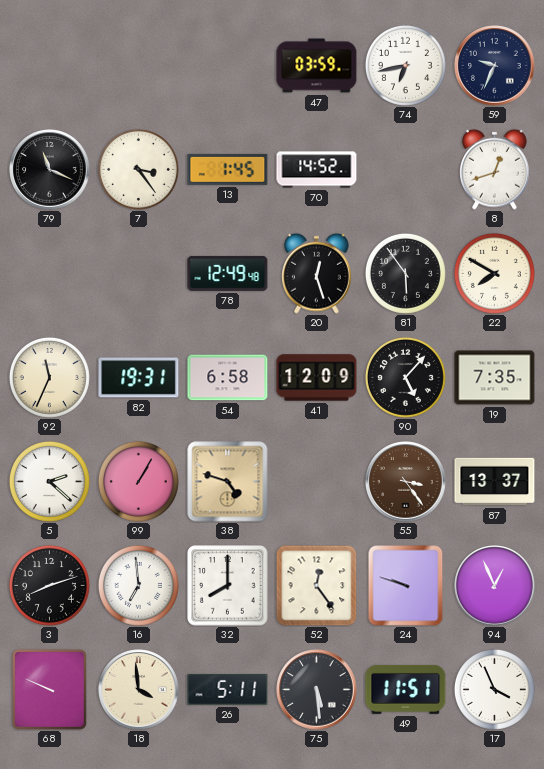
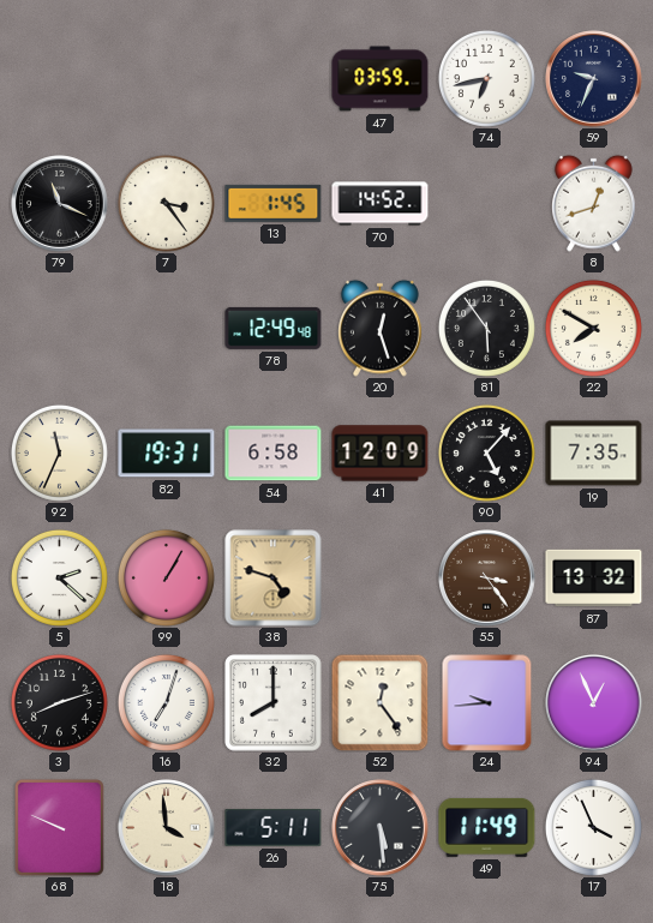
87: 13:37 -> 13:32
16: 6:59 -> 7:03
24: 9:48 -> 9:44
49: 11:51 -> 11:49
